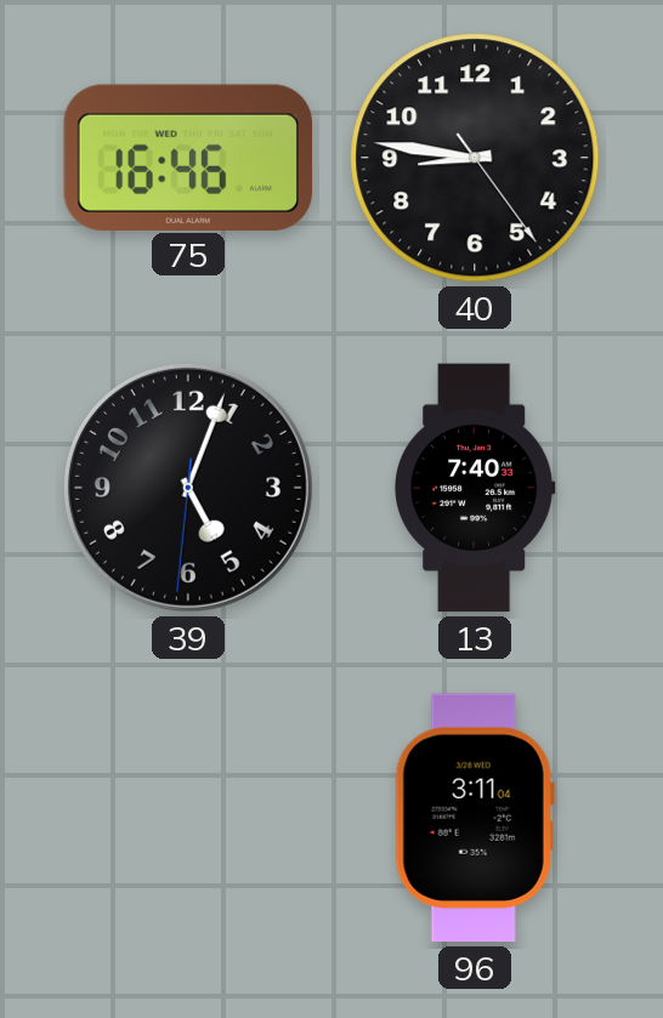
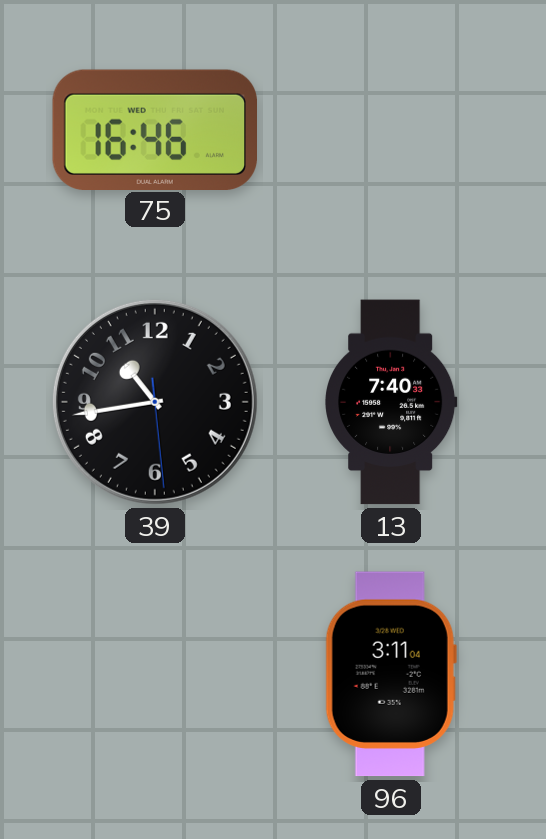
40: 8:46 -> none
39: 5:03 -> 10:43
